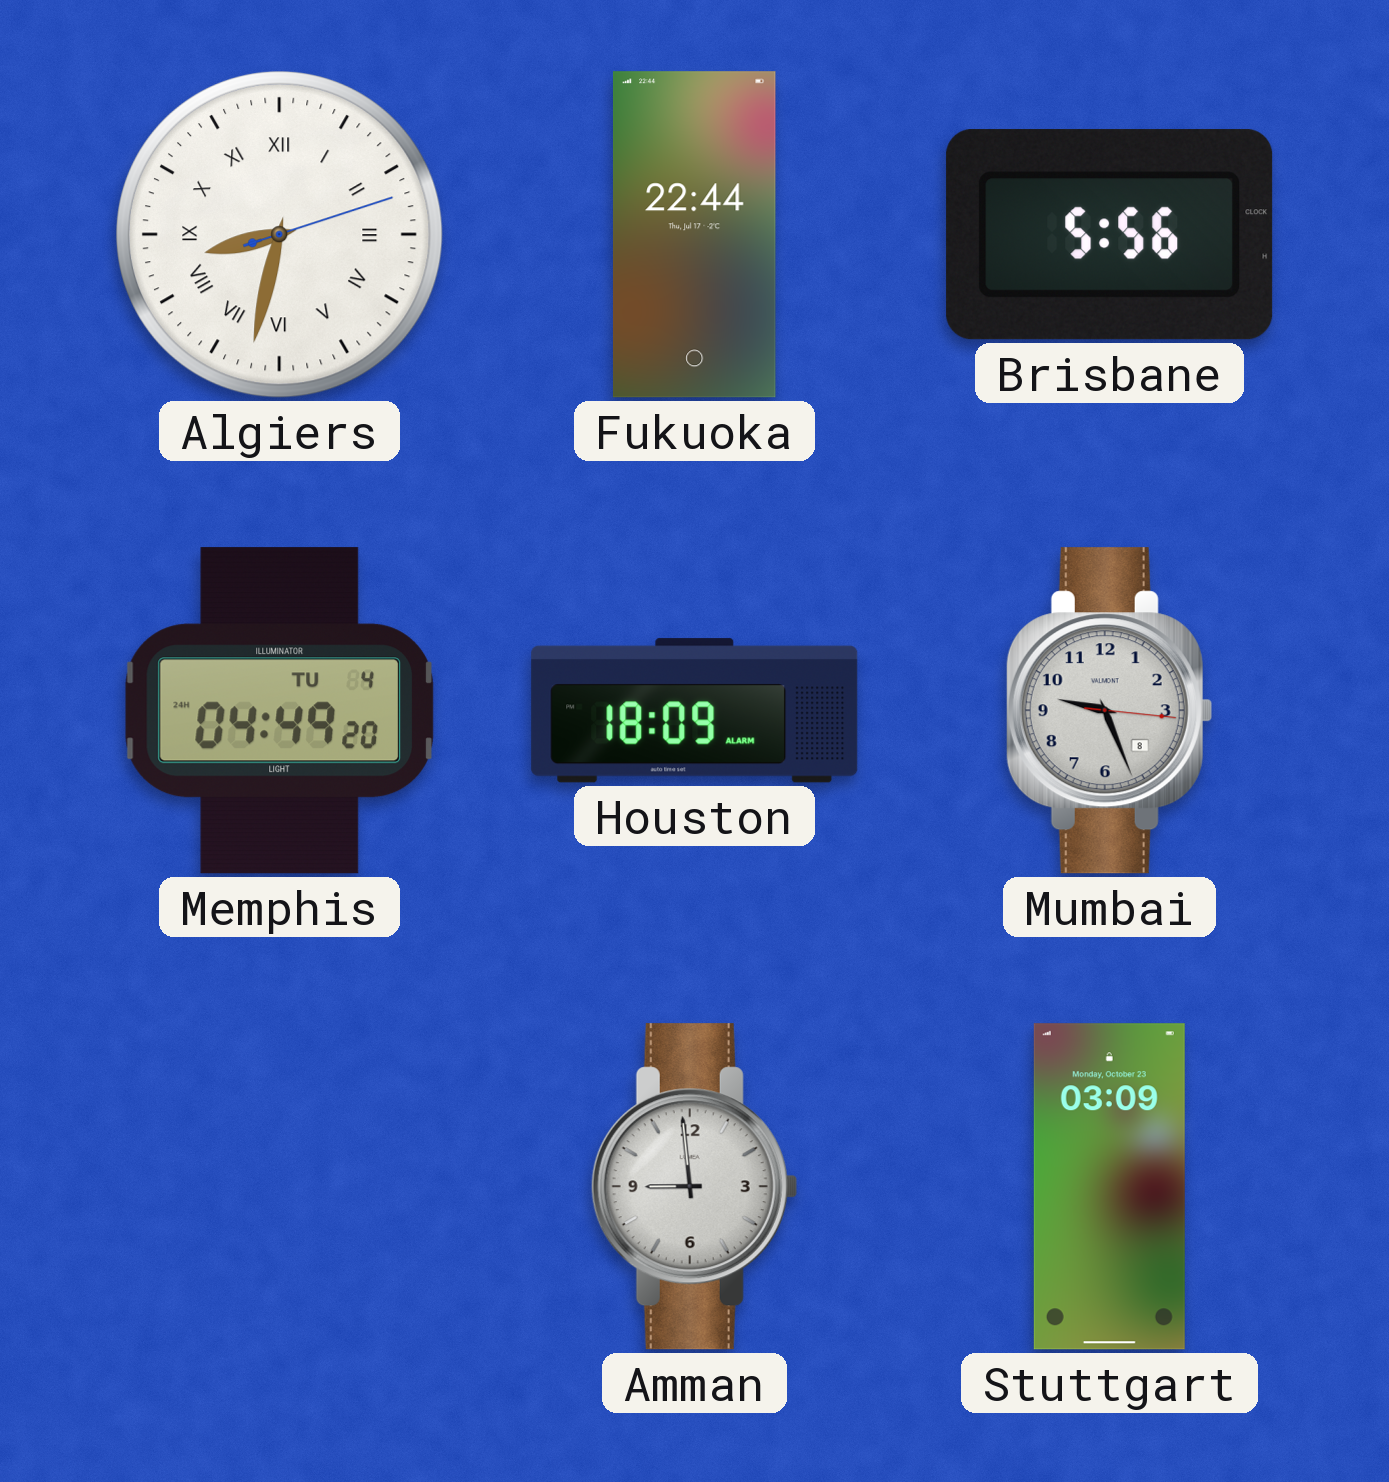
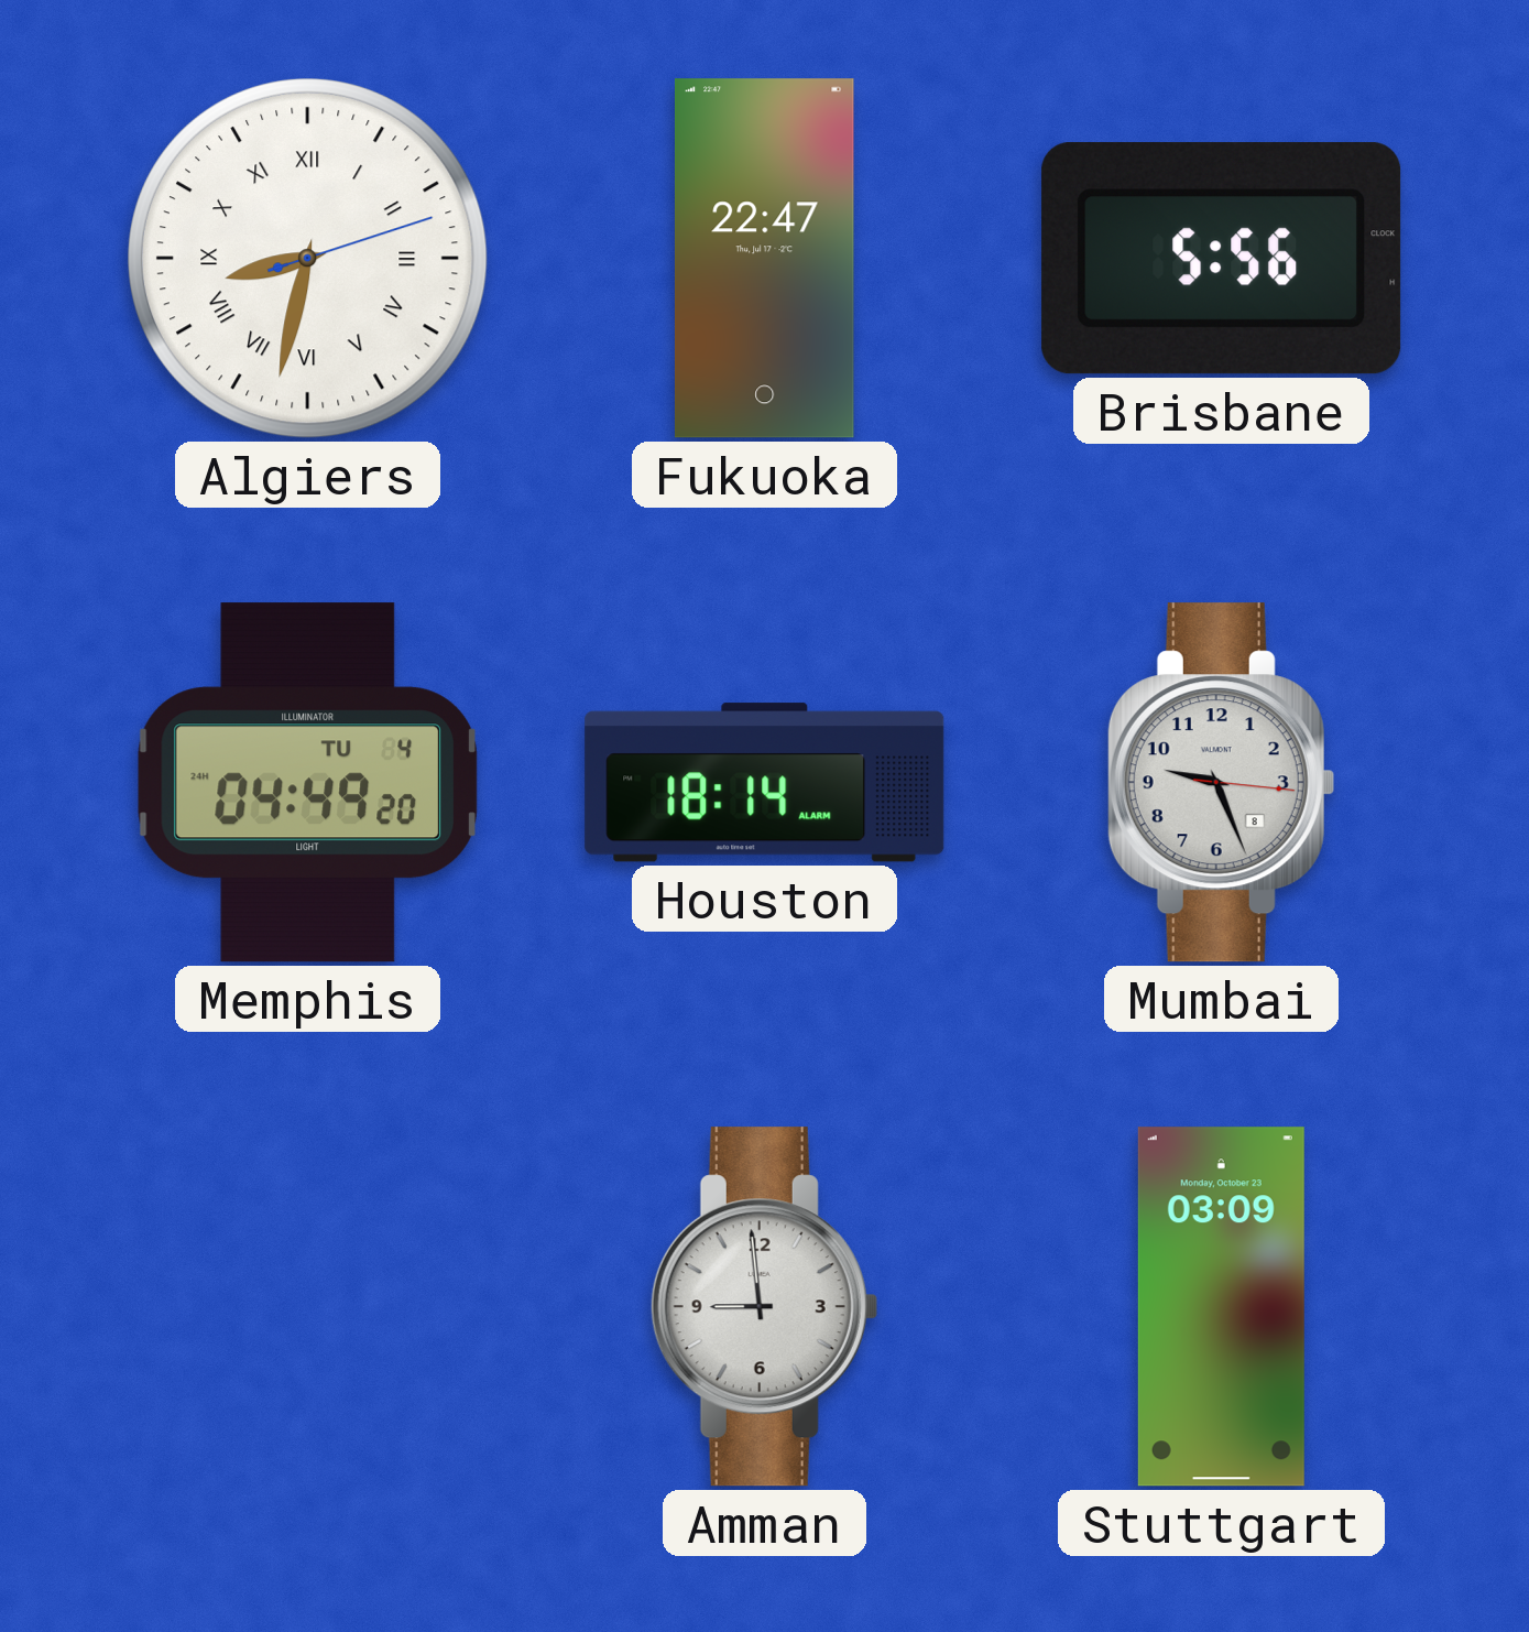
Fukuoka: 22:44 -> 22:47
Houston: 18:09 -> 18:14
